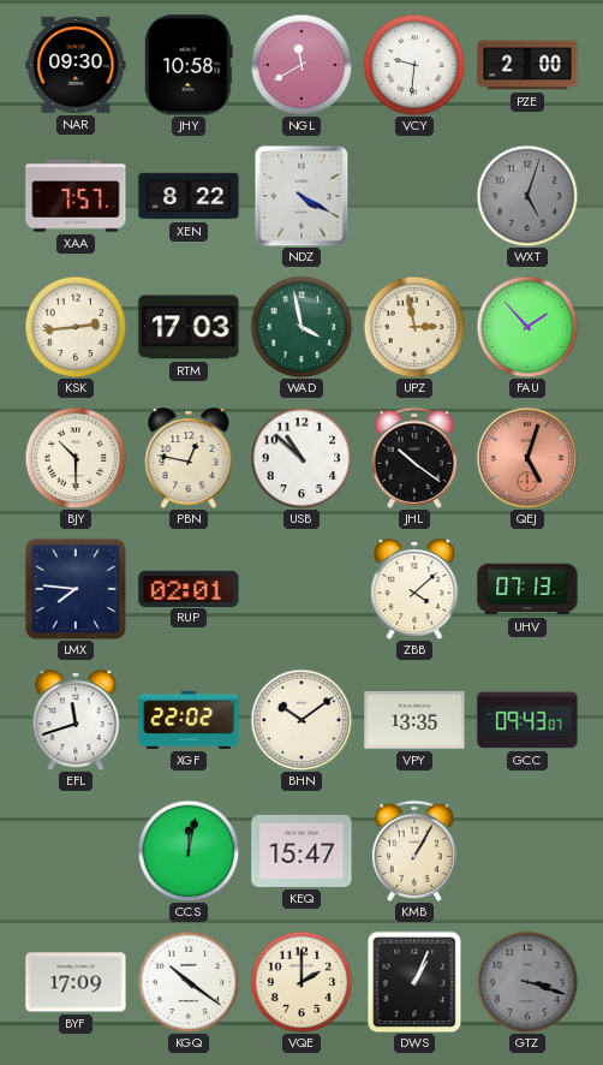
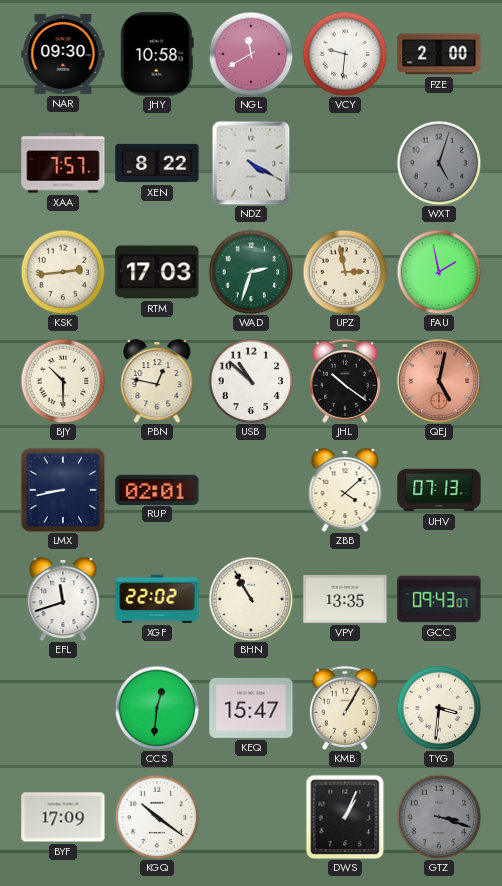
WAD: 3:58 -> 2:33
FAU: 1:53 -> 1:58
QEJ: 5:03 -> 5:02
LMX: 7:46 -> 8:43
BHN: 10:09 -> 10:55
CCS: 12:02 -> 12:31
TYG: none -> 3:31
VQE: 2:00 -> none
